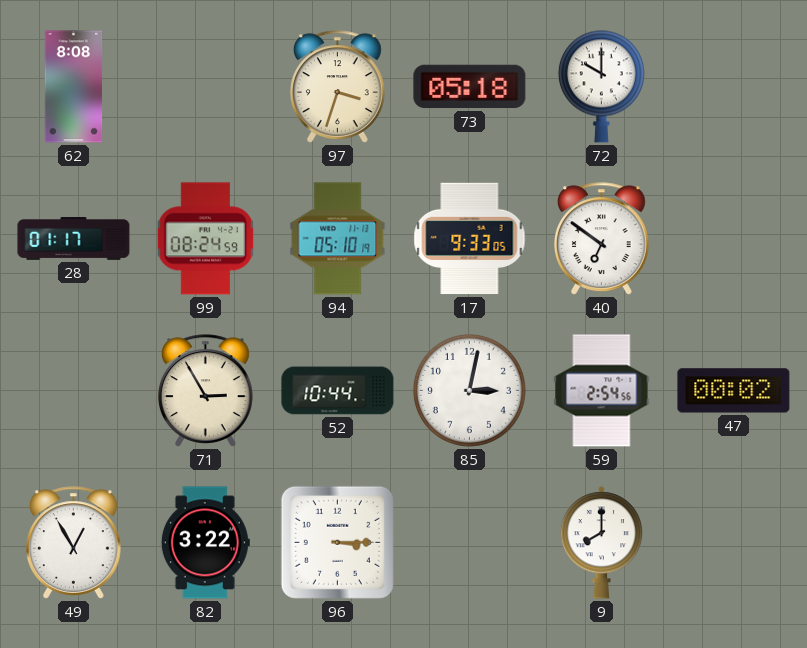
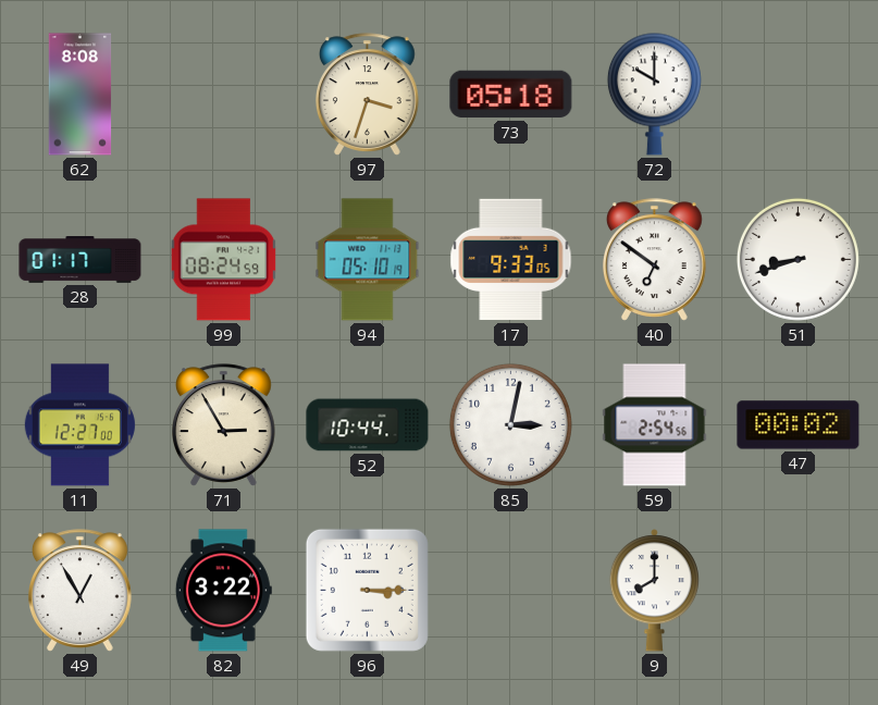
51: none -> 8:42
11: none -> 12:27
